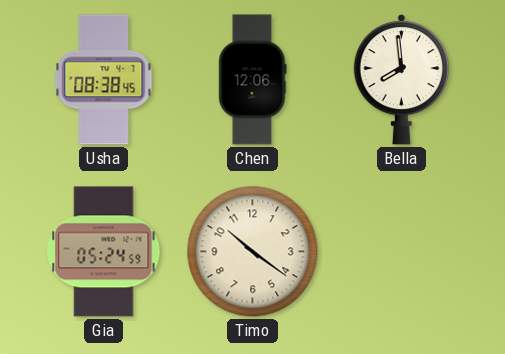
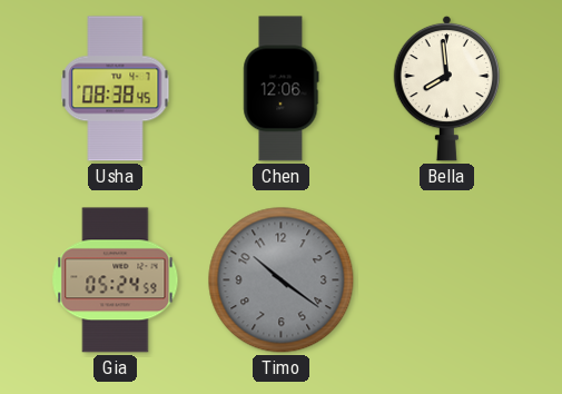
Timo dial: cream -> grey
